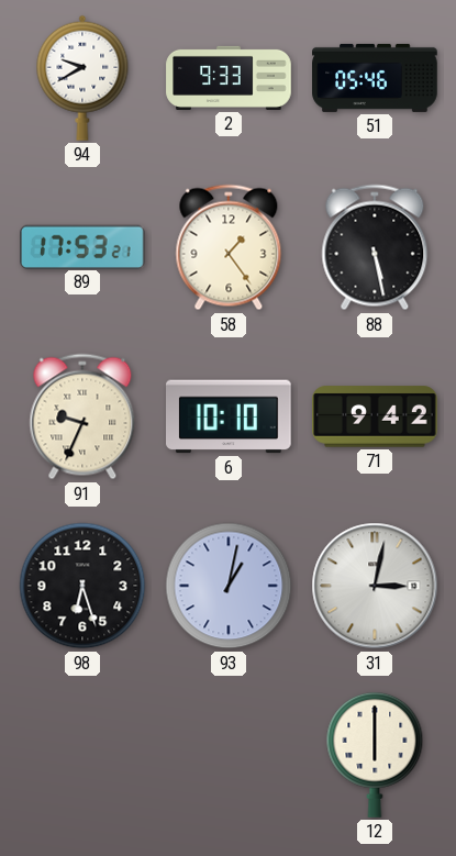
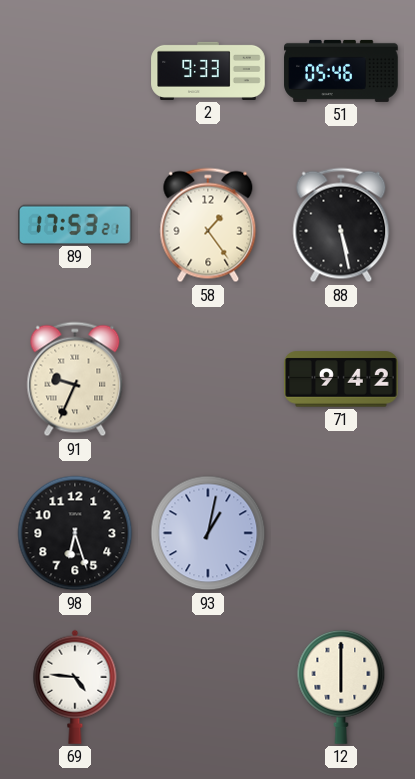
94: 9:40 -> none
6: 10:10 -> none
31: 3:02 -> none
69: none -> 4:46
